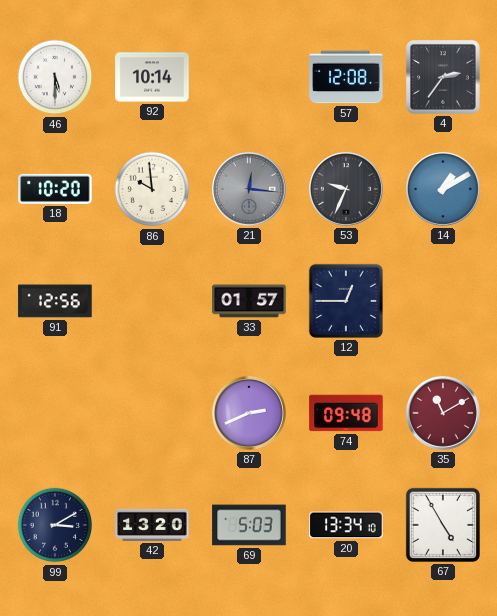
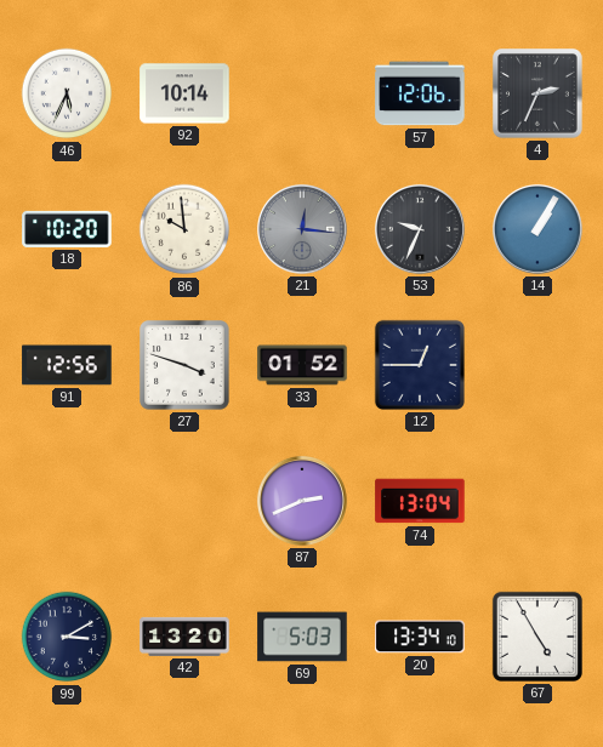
46: 5:30 -> 5:34
57: 12:08 -> 12:06
4: 2:36 -> 2:34
14: 1:10 -> 1:05
27: none -> 3:48
33: 01:57 -> 01:52
74: 09:48 -> 13:04
35: 11:10 -> none
